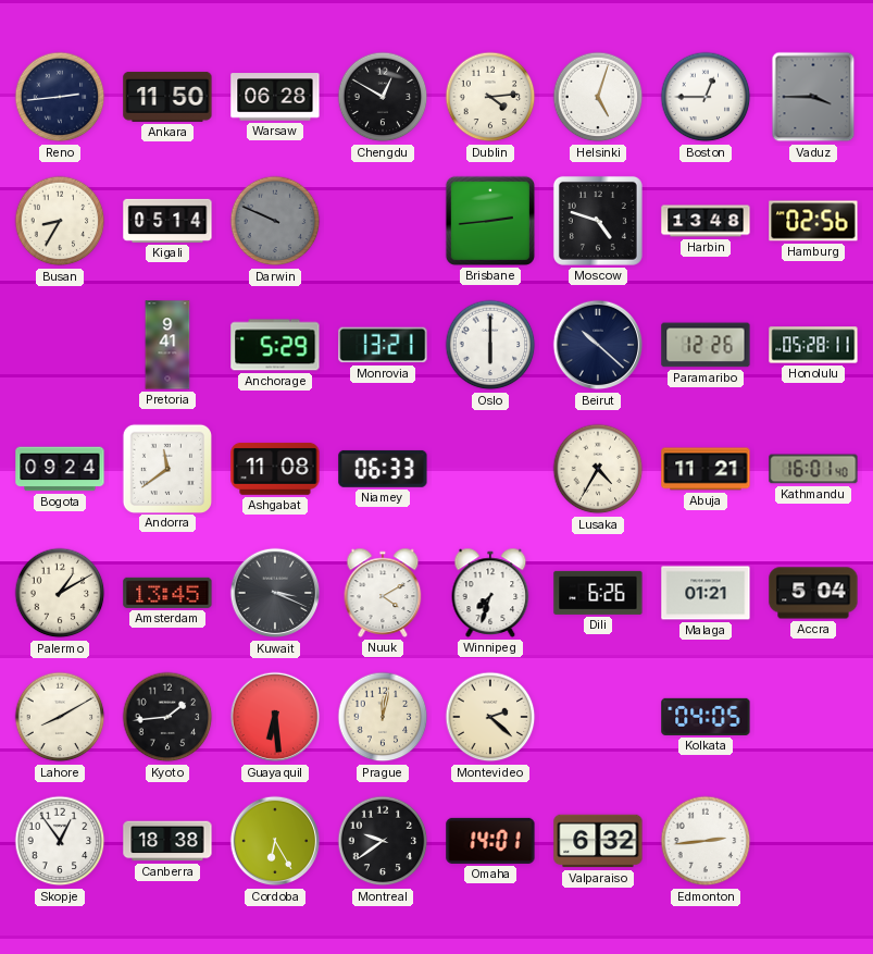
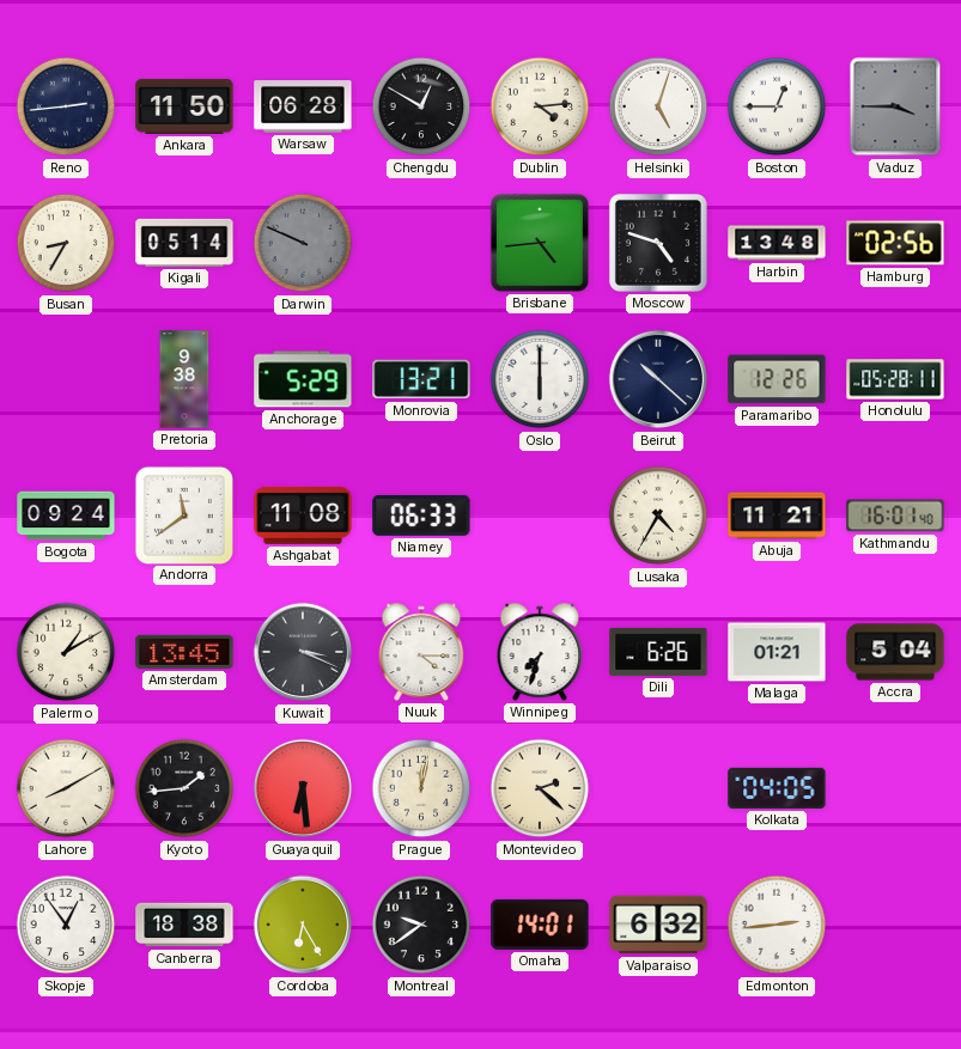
Brisbane: 2:44 -> 4:44
Pretoria: 9:41 -> 9:38
Nuuk: 4:10 -> 4:15
